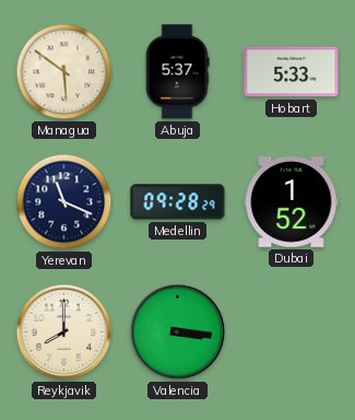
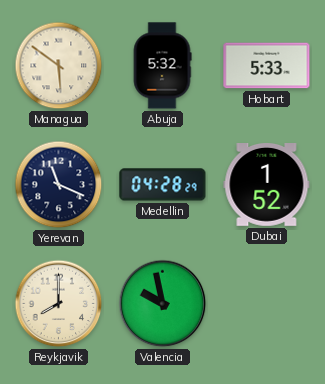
Abuja: 5:37 -> 5:32
Medellin: 09:28 -> 04:28
Valencia: 3:16 -> 9:58
